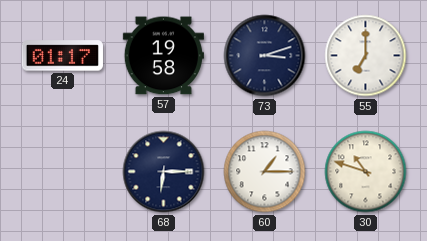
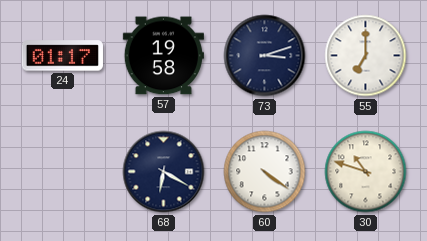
68: 6:15 -> 6:20
60: 1:15 -> 4:21
